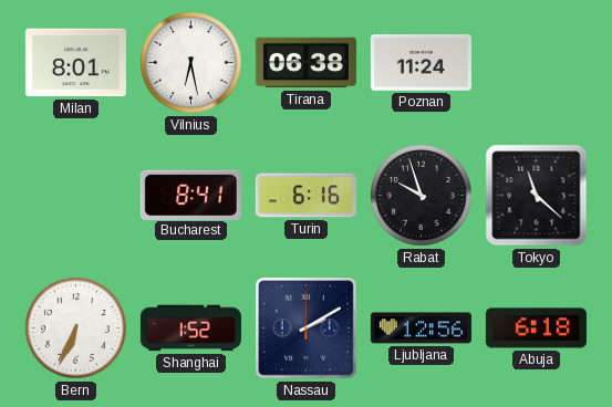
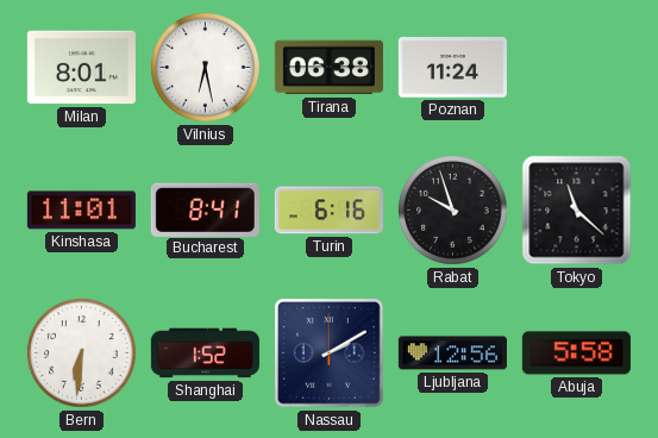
Kinshasa: none -> 11:01
Bern: 6:34 -> 6:31
Abuja: 6:18 -> 5:58
